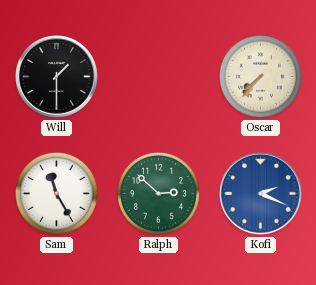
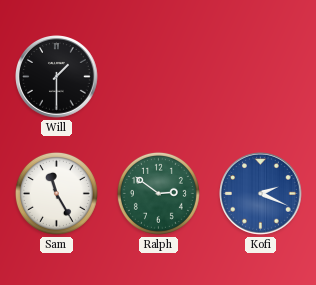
Oscar: 7:37 -> none
Ralph: 2:52 -> 2:51
